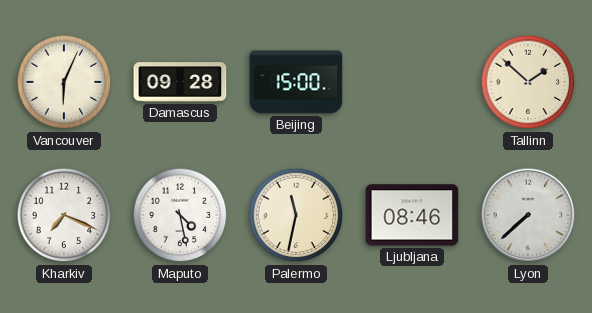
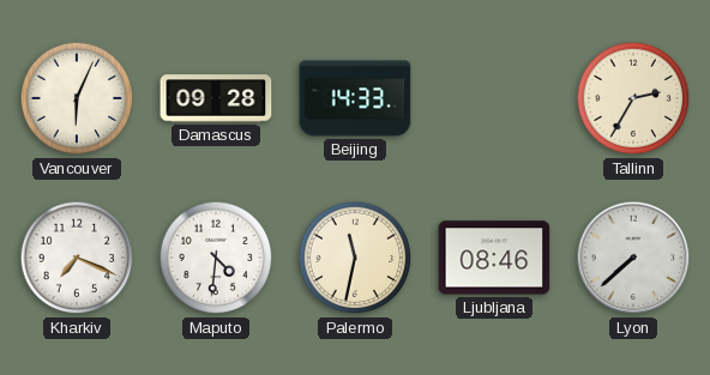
Beijing: 15:00 -> 14:33
Tallinn: 1:52 -> 2:35
Maputo: 4:28 -> 4:31
